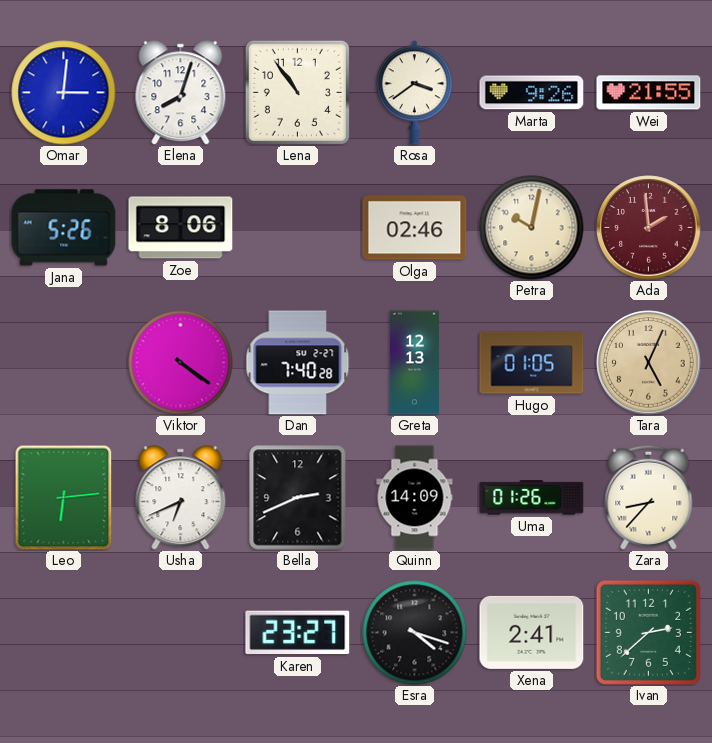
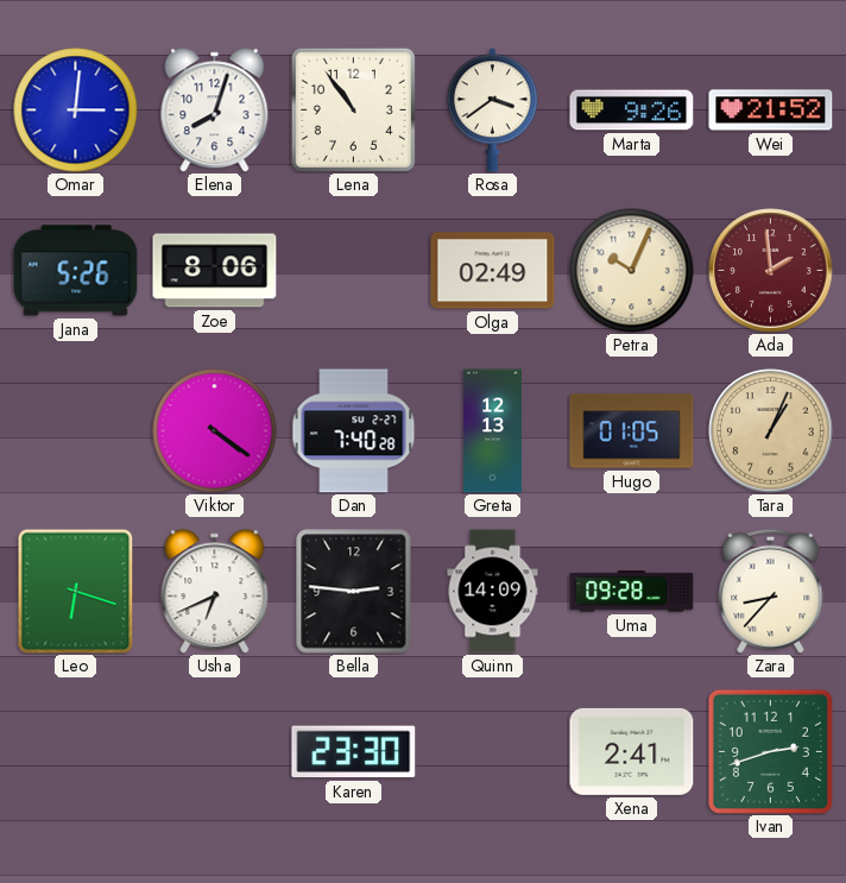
Wei: 21:55 -> 21:52
Olga: 02:46 -> 02:49
Petra: 10:02 -> 10:04
Tara: 5:04 -> 1:04
Leo: 6:14 -> 6:18
Bella: 2:41 -> 2:46
Uma: 01:26 -> 09:28
Karen: 23:27 -> 23:30
Esra: 4:18 -> none
Ivan: 2:38 -> 2:42
